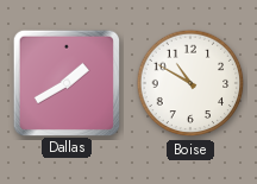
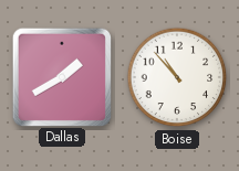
Boise: 10:50 -> 10:53
